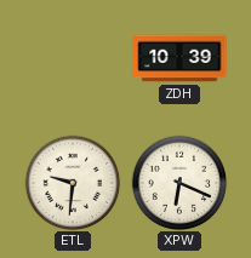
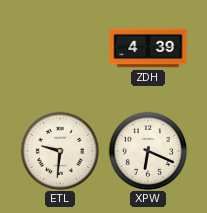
ZDH: 10:39 -> 4:39
